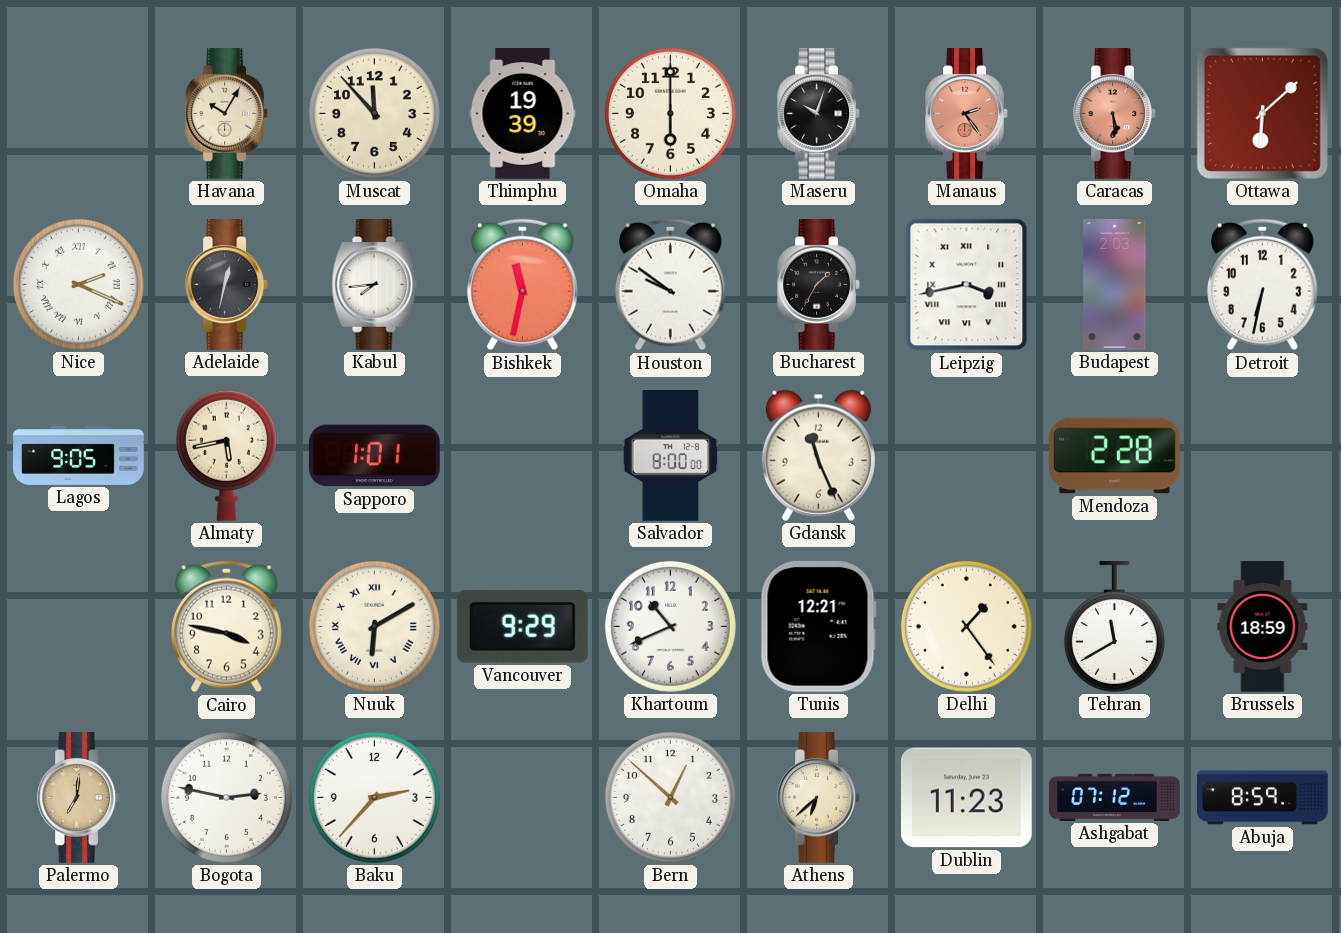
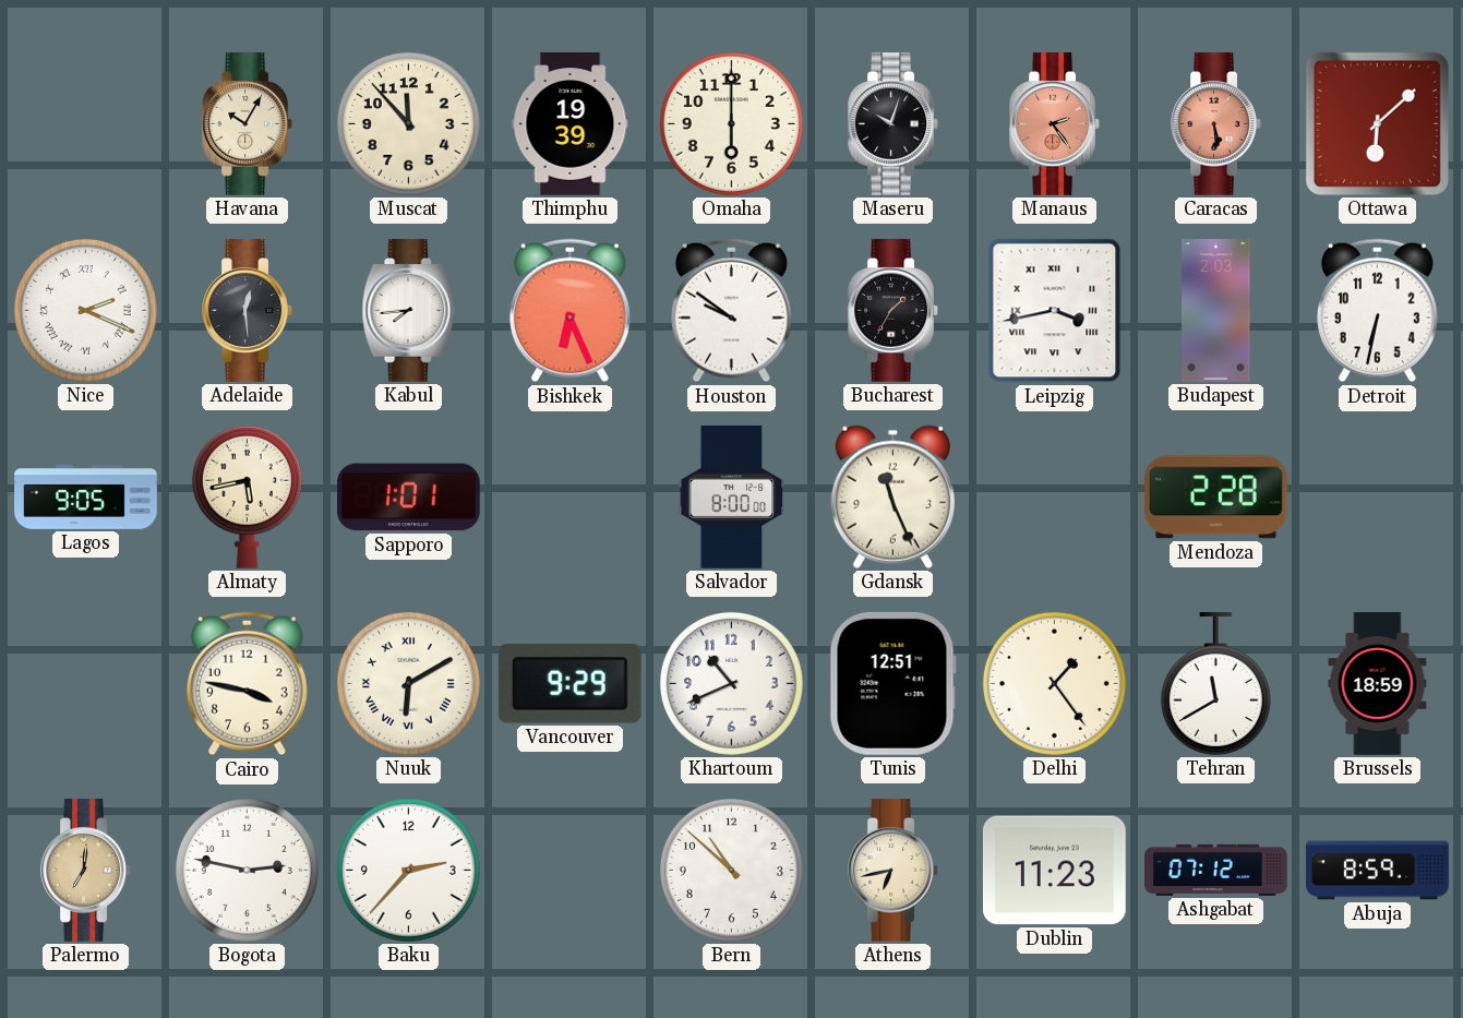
Adelaide: 12:32 -> 12:29
Bishkek: 11:32 -> 6:26
Tunis: 12:21 -> 12:51
Bern: 12:52 -> 10:52
Athens: 6:38 -> 6:43
